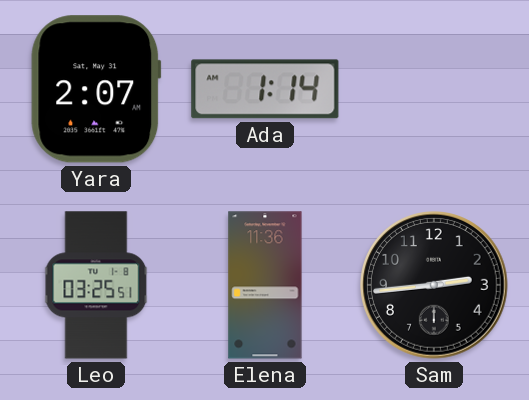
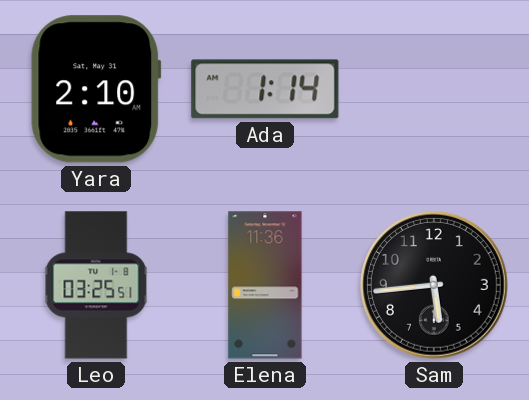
Yara: 2:07 -> 2:10
Sam: 2:44 -> 5:44
